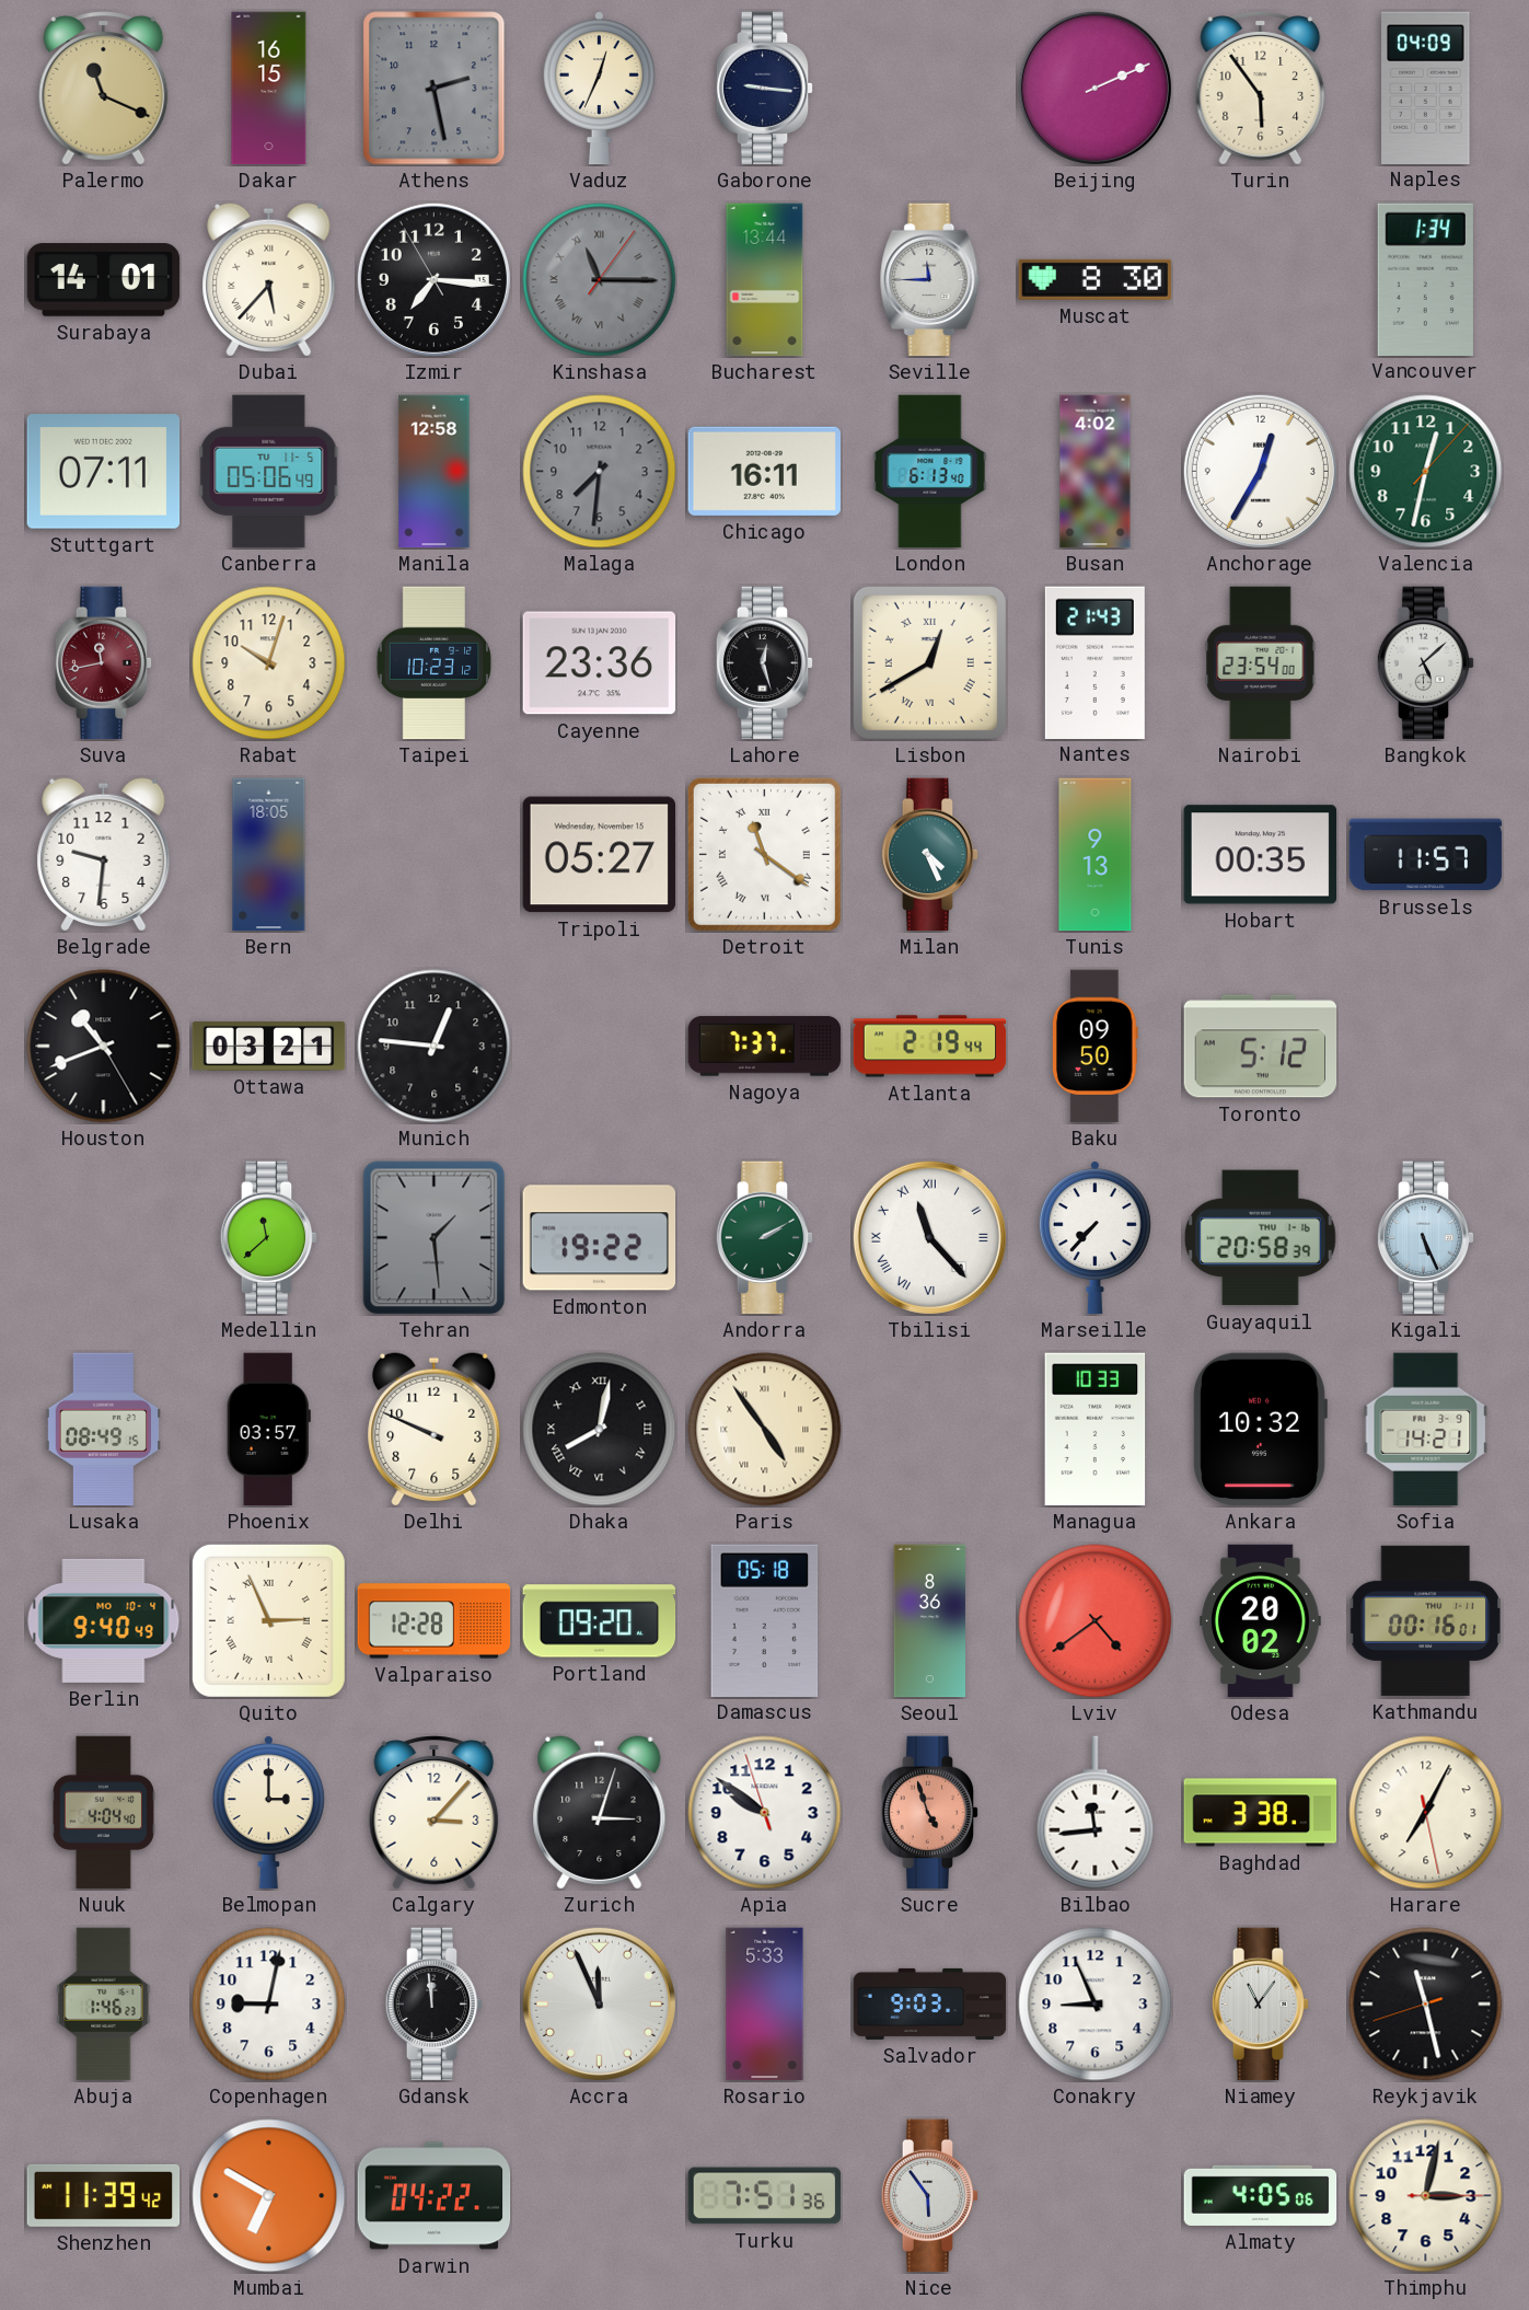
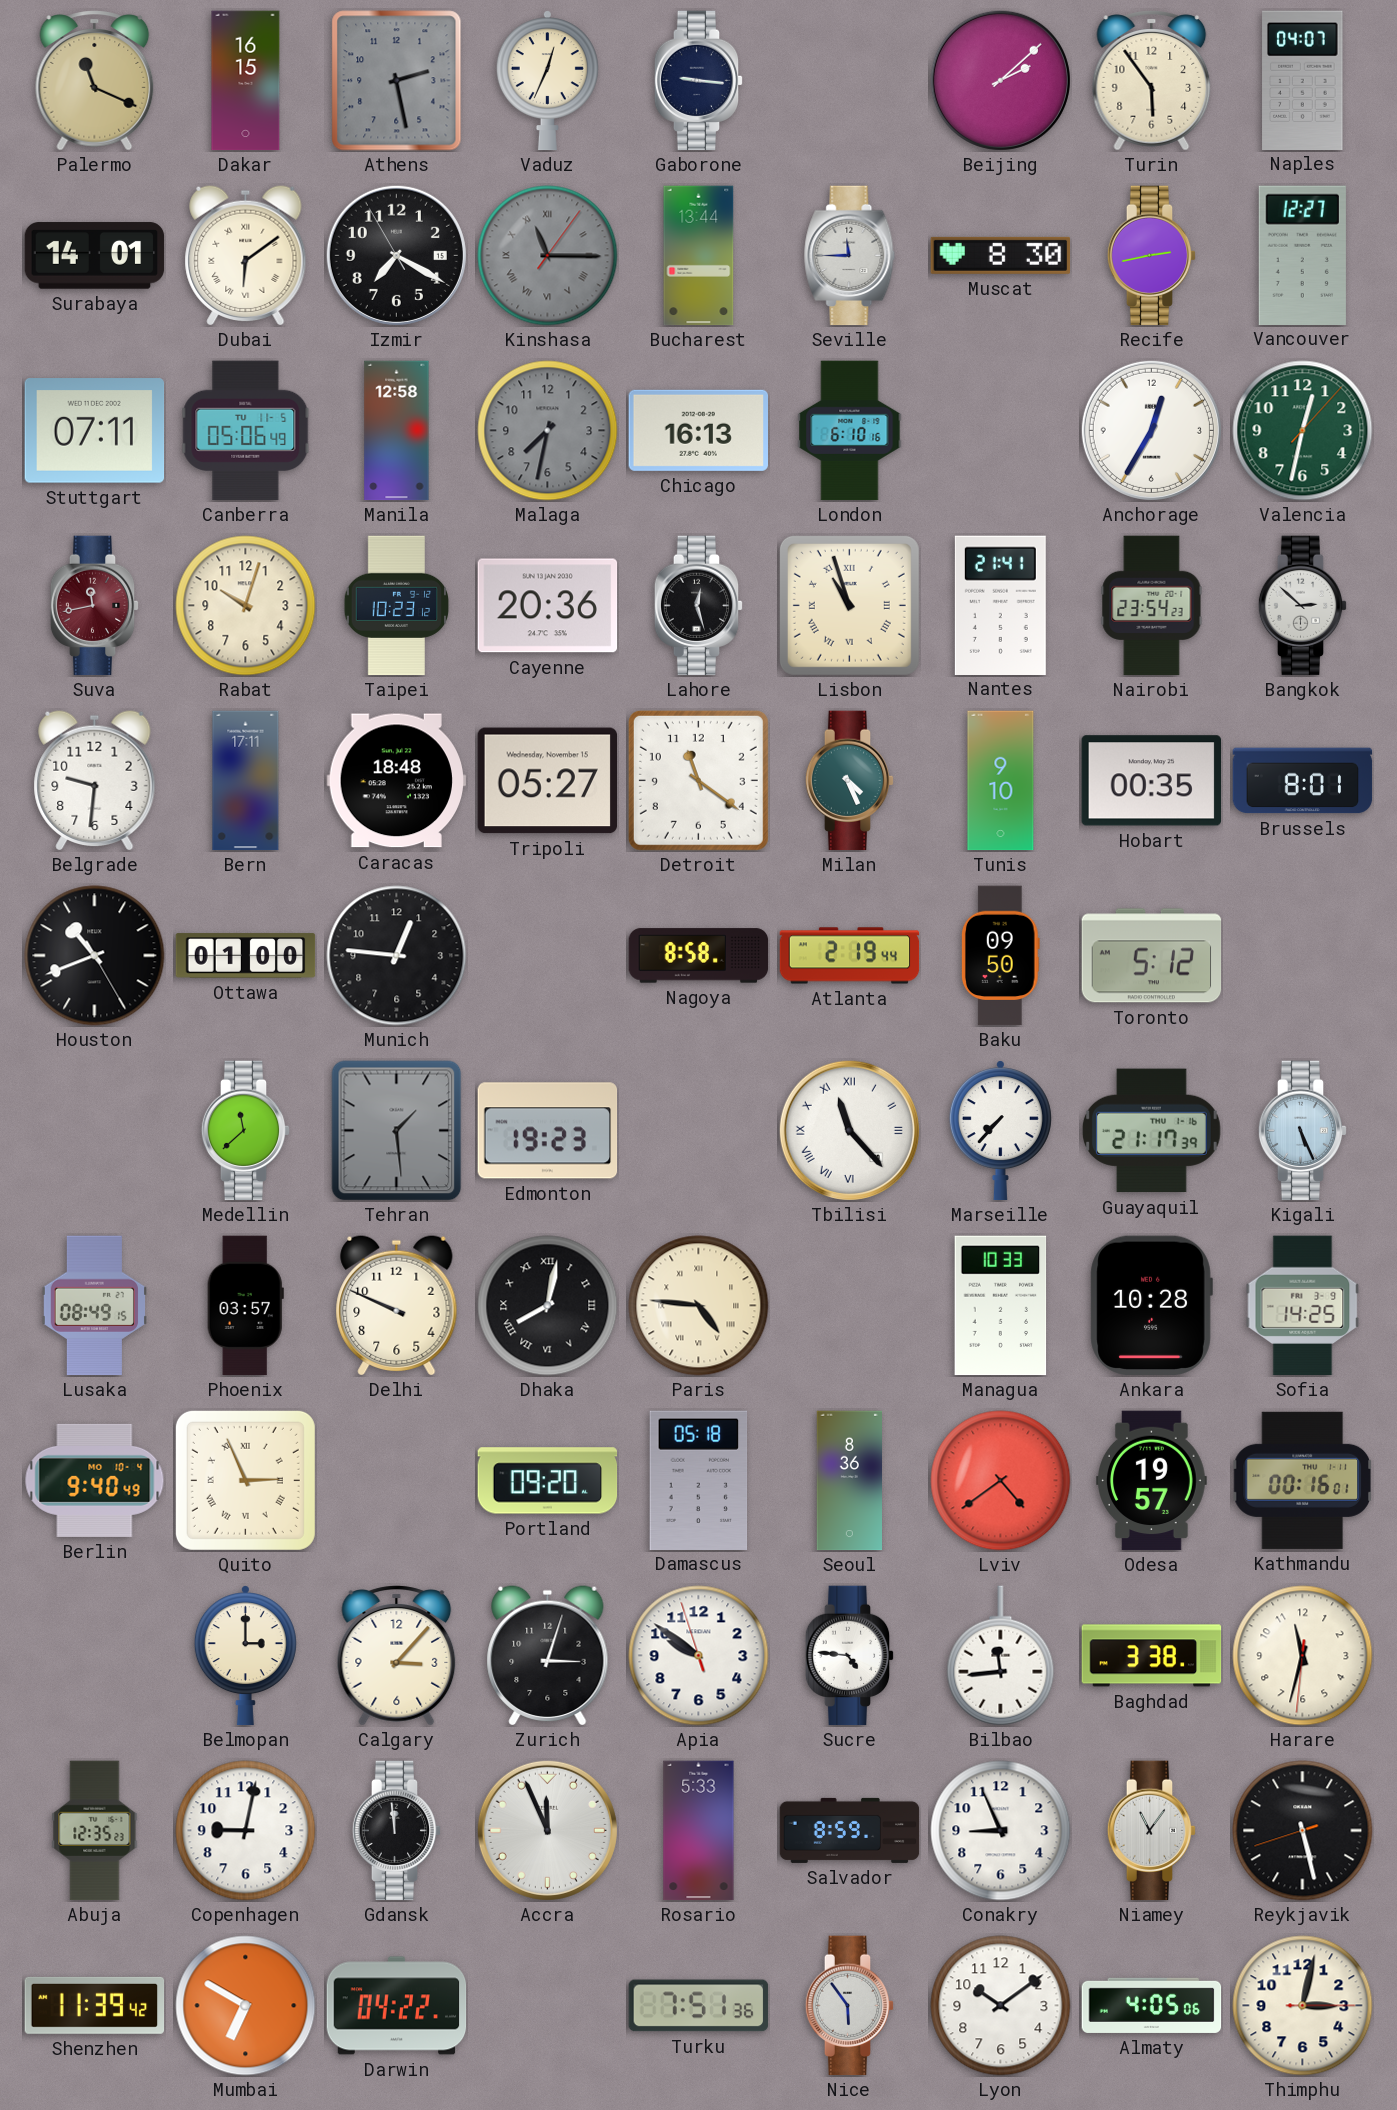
Beijing: 2:11 -> 2:08
Naples: 04:09 -> 04:07
Dubai: 5:37 -> 6:09
Izmir: 7:15 -> 7:19
Recife: none -> 2:43
Vancouver: 1:34 -> 12:27
Malaga: 7:31 -> 7:32
Chicago: 16:11 -> 16:13
London: 6:13 -> 6:10
Busan: 4:02 -> none
Cayenne: 23:36 -> 20:36
Lisbon: 12:40 -> 10:57
Nantes: 21:43 -> 21:41
Nairobi: 23:54:00 -> 23:54:23
Bangkok: 5:08 -> 2:52
Bern: 18:05 -> 17:11
Caracas: none -> 18:48
Detroit numerals: Roman -> Arabic
Tunis: 9:13 -> 9:10
Brussels: 11:57 -> 8:01
Ottawa: 03:21 -> 01:00
Nagoya: 7:37 -> 8:58
Edmonton: 19:22 -> 19:23
Andorra: 2:10 -> none
Guayaquil: 20:58 -> 21:17
Paris: 4:54 -> 4:46
Ankara: 10:32 -> 10:28
Sofia: 14:21 -> 14:25
Valparaiso: 12:28 -> none
Odesa: 20:02 -> 19:57
Nuuk: 4:04 -> none
Sucre: 4:57 -> 4:46
Sucre dial: salmon -> white
Harare: 7:04 -> 11:32
Abuja: 1:46 -> 12:35
Salvador: 9:03 -> 8:59
Reykjavik: 11:27 -> 5:27
Lyon: none -> 10:09
